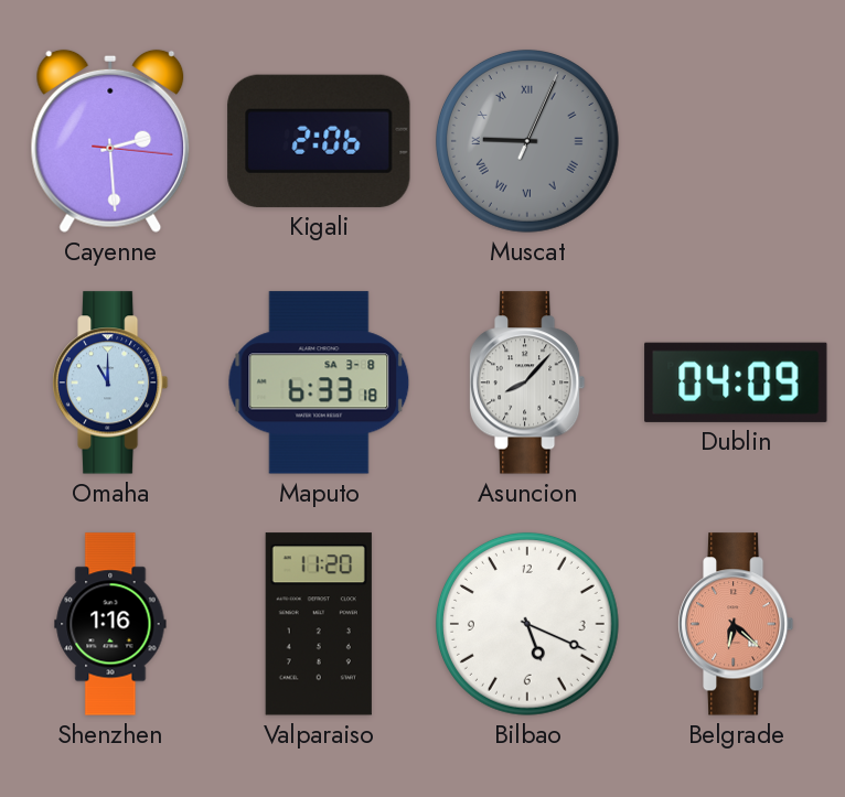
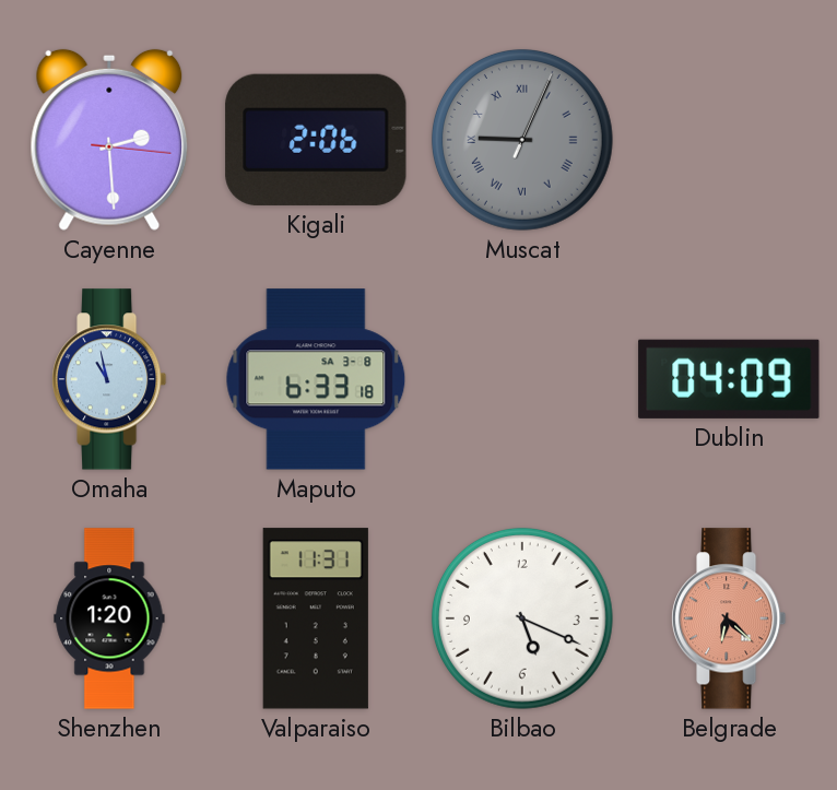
Omaha: 11:00 -> 10:58
Asuncion: 8:07 -> none
Shenzhen: 1:16 -> 1:20
Valparaiso: 11:20 -> 11:31
